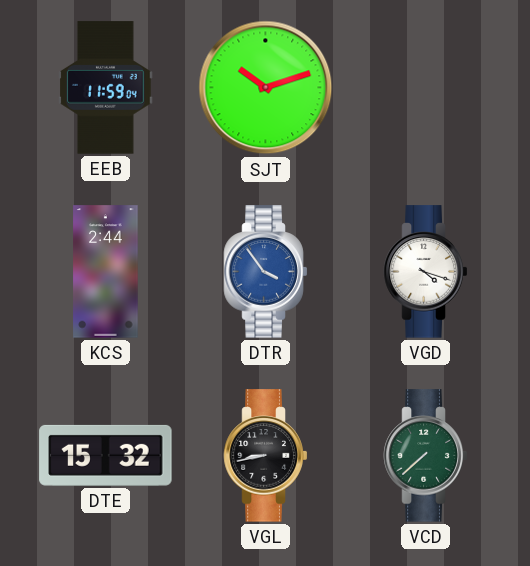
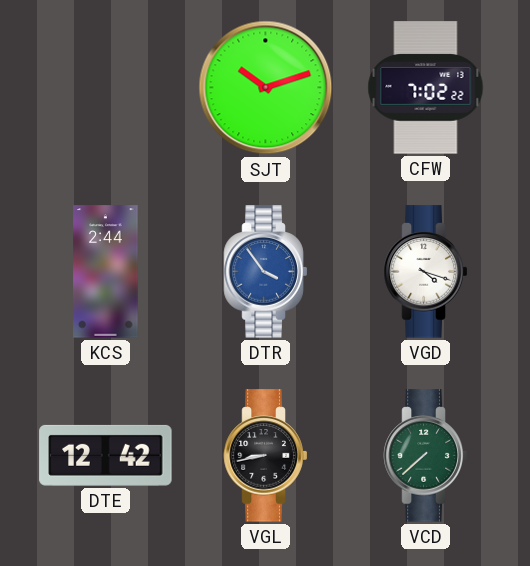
EEB: 11:59 -> none
CFW: none -> 7:02
DTE: 15:32 -> 12:42
